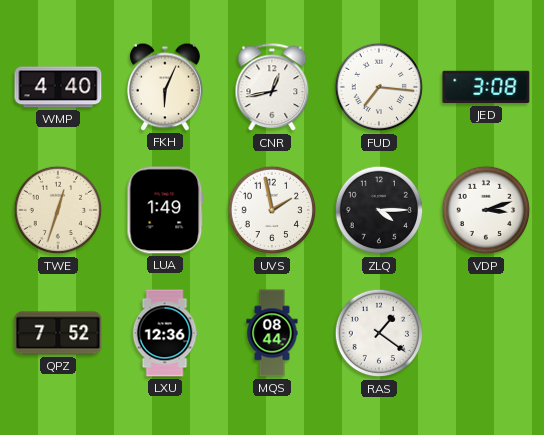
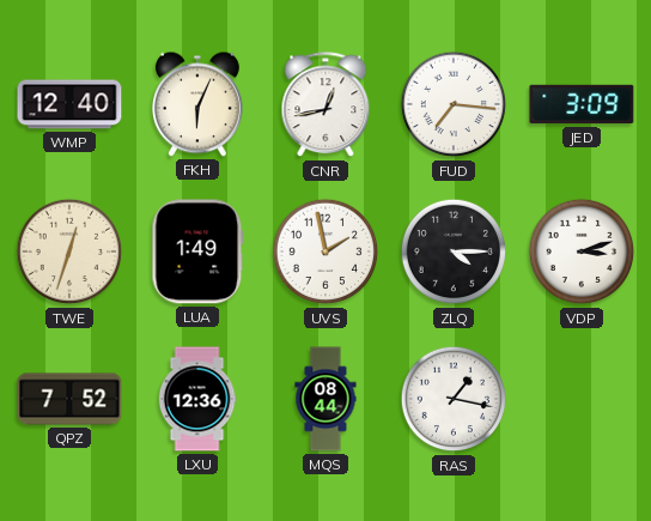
WMP: 4:40 -> 12:40
JED: 3:08 -> 3:09
RAS: 1:21 -> 1:17
